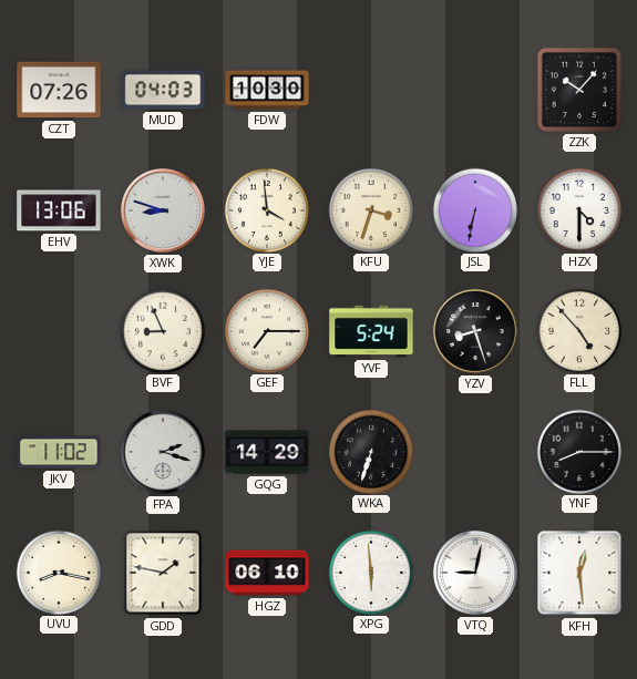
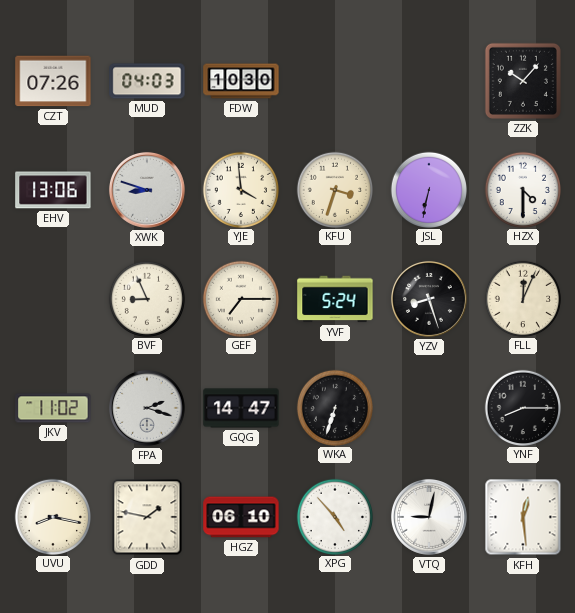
FLL: 4:53 -> 12:04
GQG: 14:29 -> 14:47
XPG: 5:59 -> 4:53
